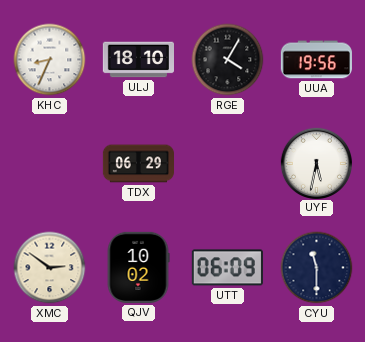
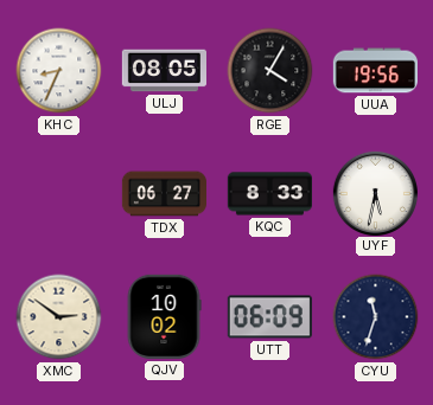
ULJ: 18:10 -> 08:05
TDX: 06:29 -> 06:27
KQC: none -> 8:33
CYU: 11:30 -> 11:33
